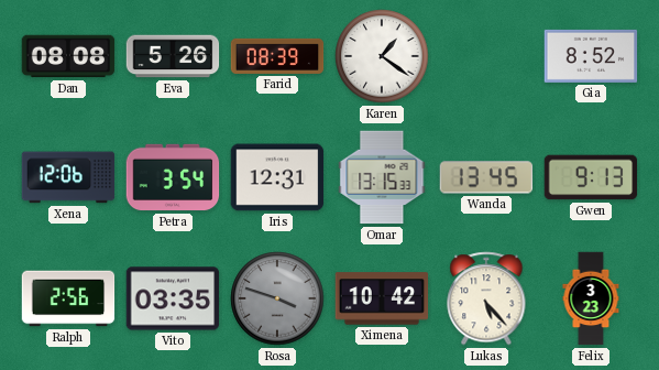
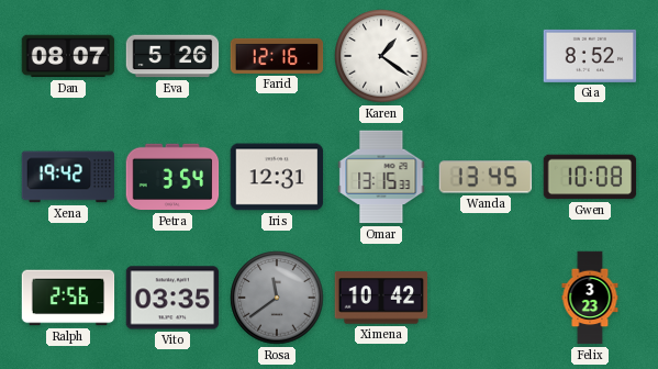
Dan: 08:08 -> 08:07
Farid: 08:39 -> 12:16
Xena: 12:06 -> 19:42
Gwen: 9:13 -> 10:08
Rosa: 3:48 -> 11:39
Lukas: 5:23 -> none
